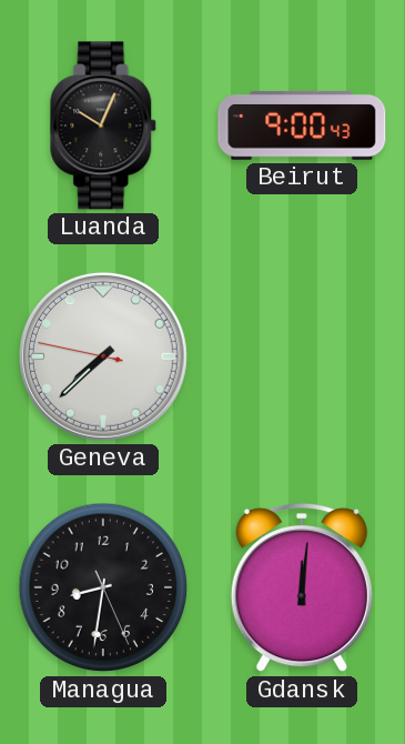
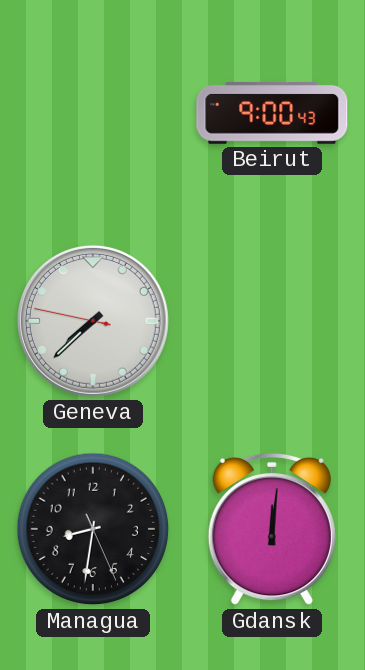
Luanda: 10:04 -> none
